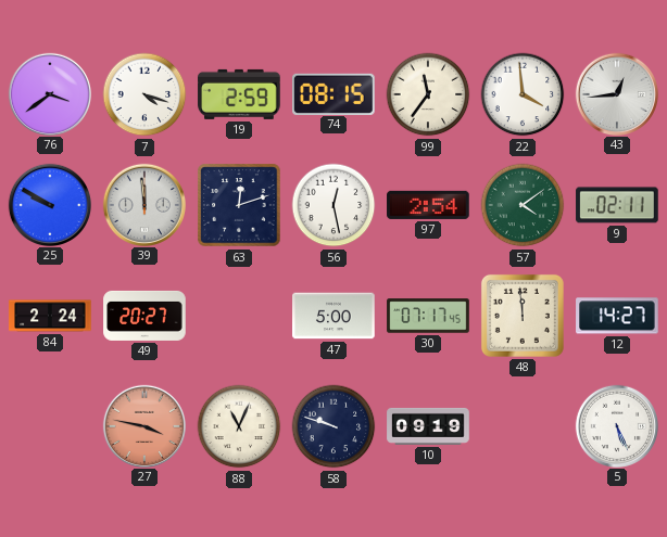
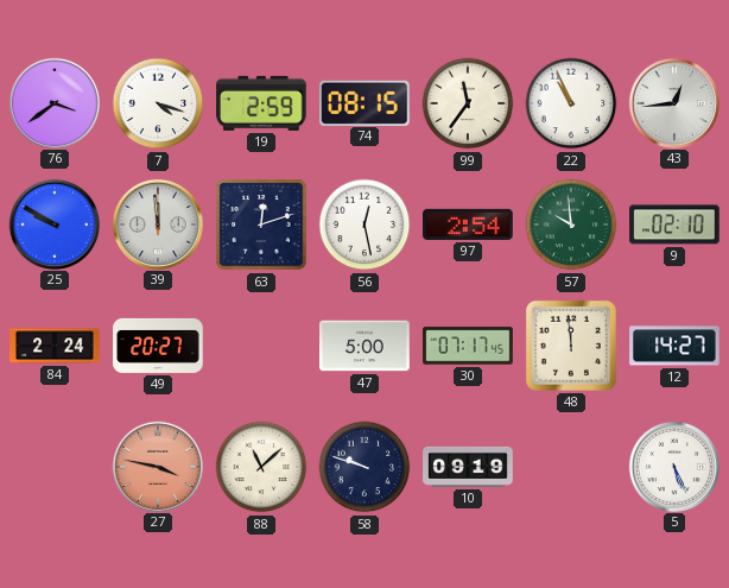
22: 3:59 -> 10:56
57: 4:09 -> 9:59
9: 02:11 -> 02:10
88: 11:04 -> 11:08
